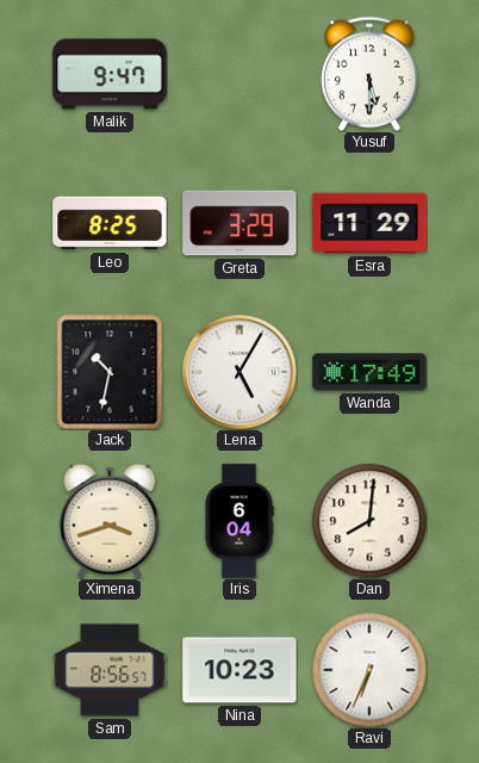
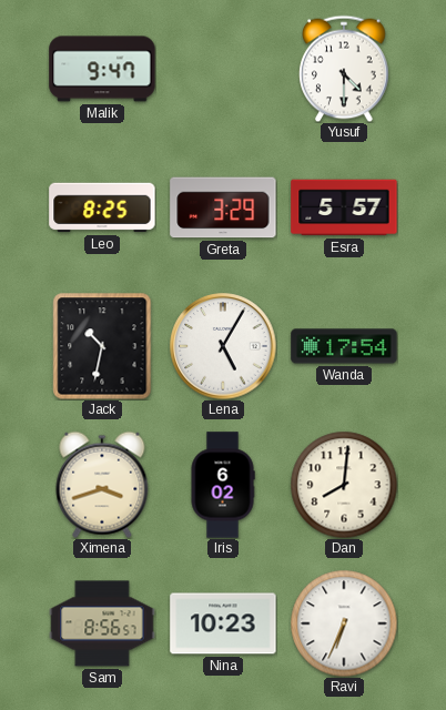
Yusuf: 5:30 -> 4:30
Esra: 11:29 -> 5:57
Wanda: 17:49 -> 17:54
Iris: 6:04 -> 6:02
